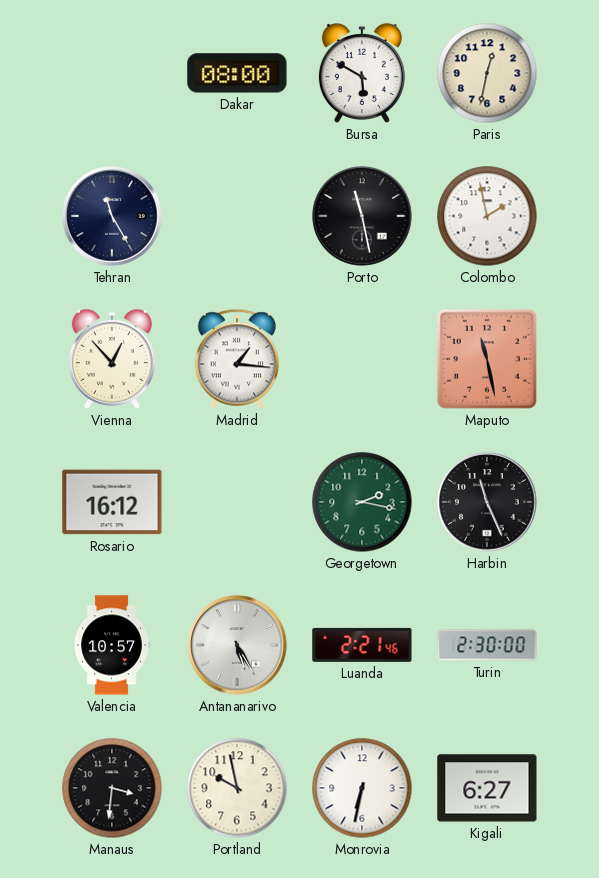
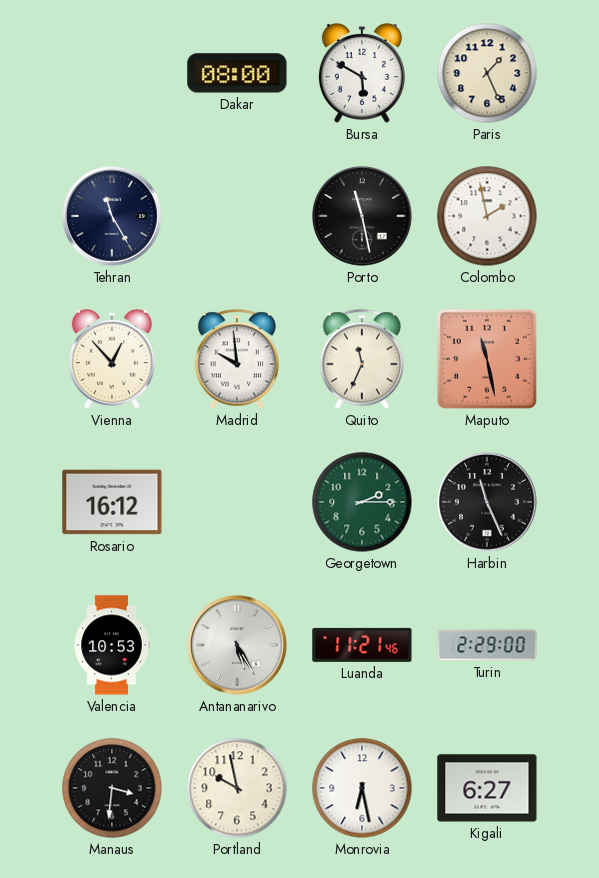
Paris: 12:32 -> 1:26
Madrid: 1:16 -> 9:59
Quito: none -> 11:34
Georgetown: 2:17 -> 2:15
Valencia: 10:57 -> 10:53
Luanda: 2:21 -> 11:21
Turin: 2:30 -> 2:29
Monrovia: 6:32 -> 6:28
